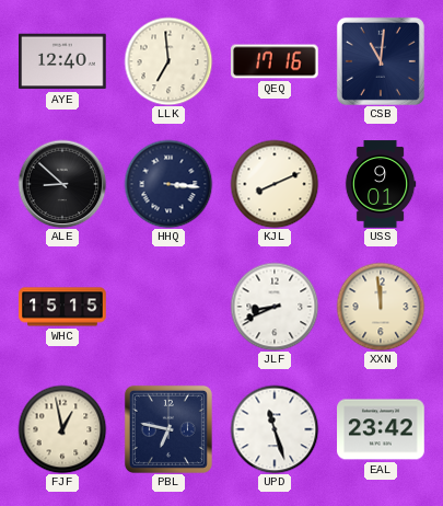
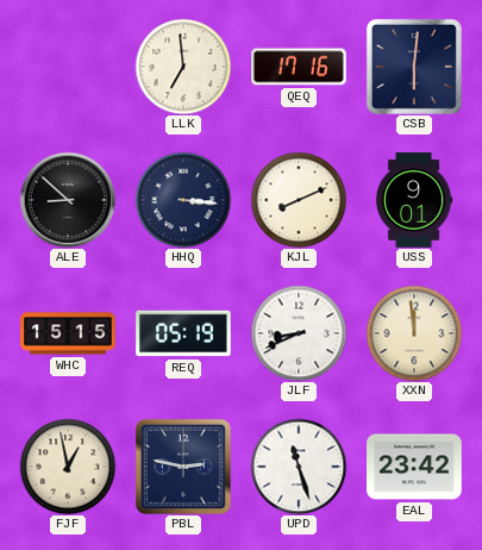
AYE: 12:40 -> none
CSB: 11:01 -> 6:01
REQ: none -> 05:19
PBL: 6:47 -> 2:47
